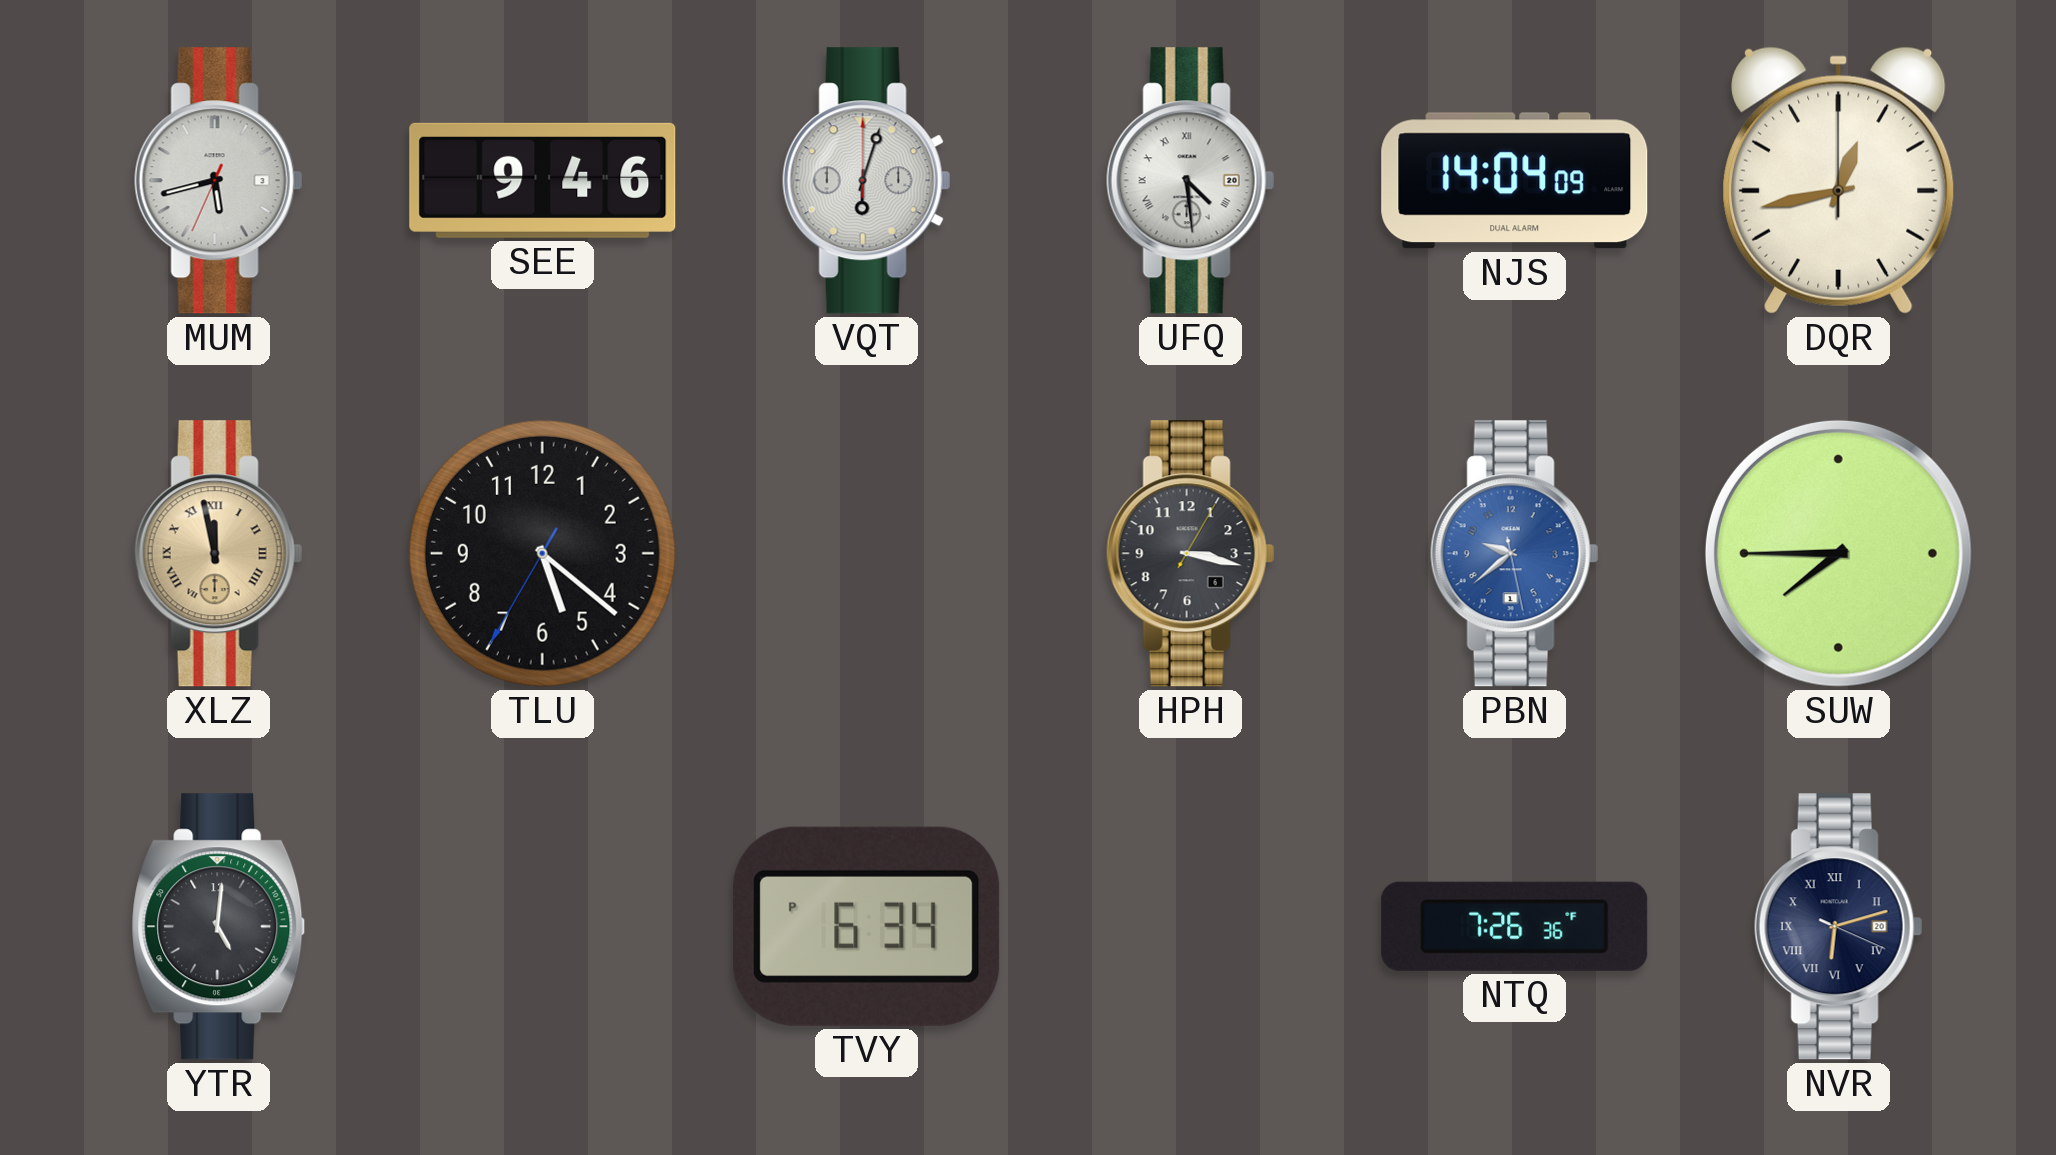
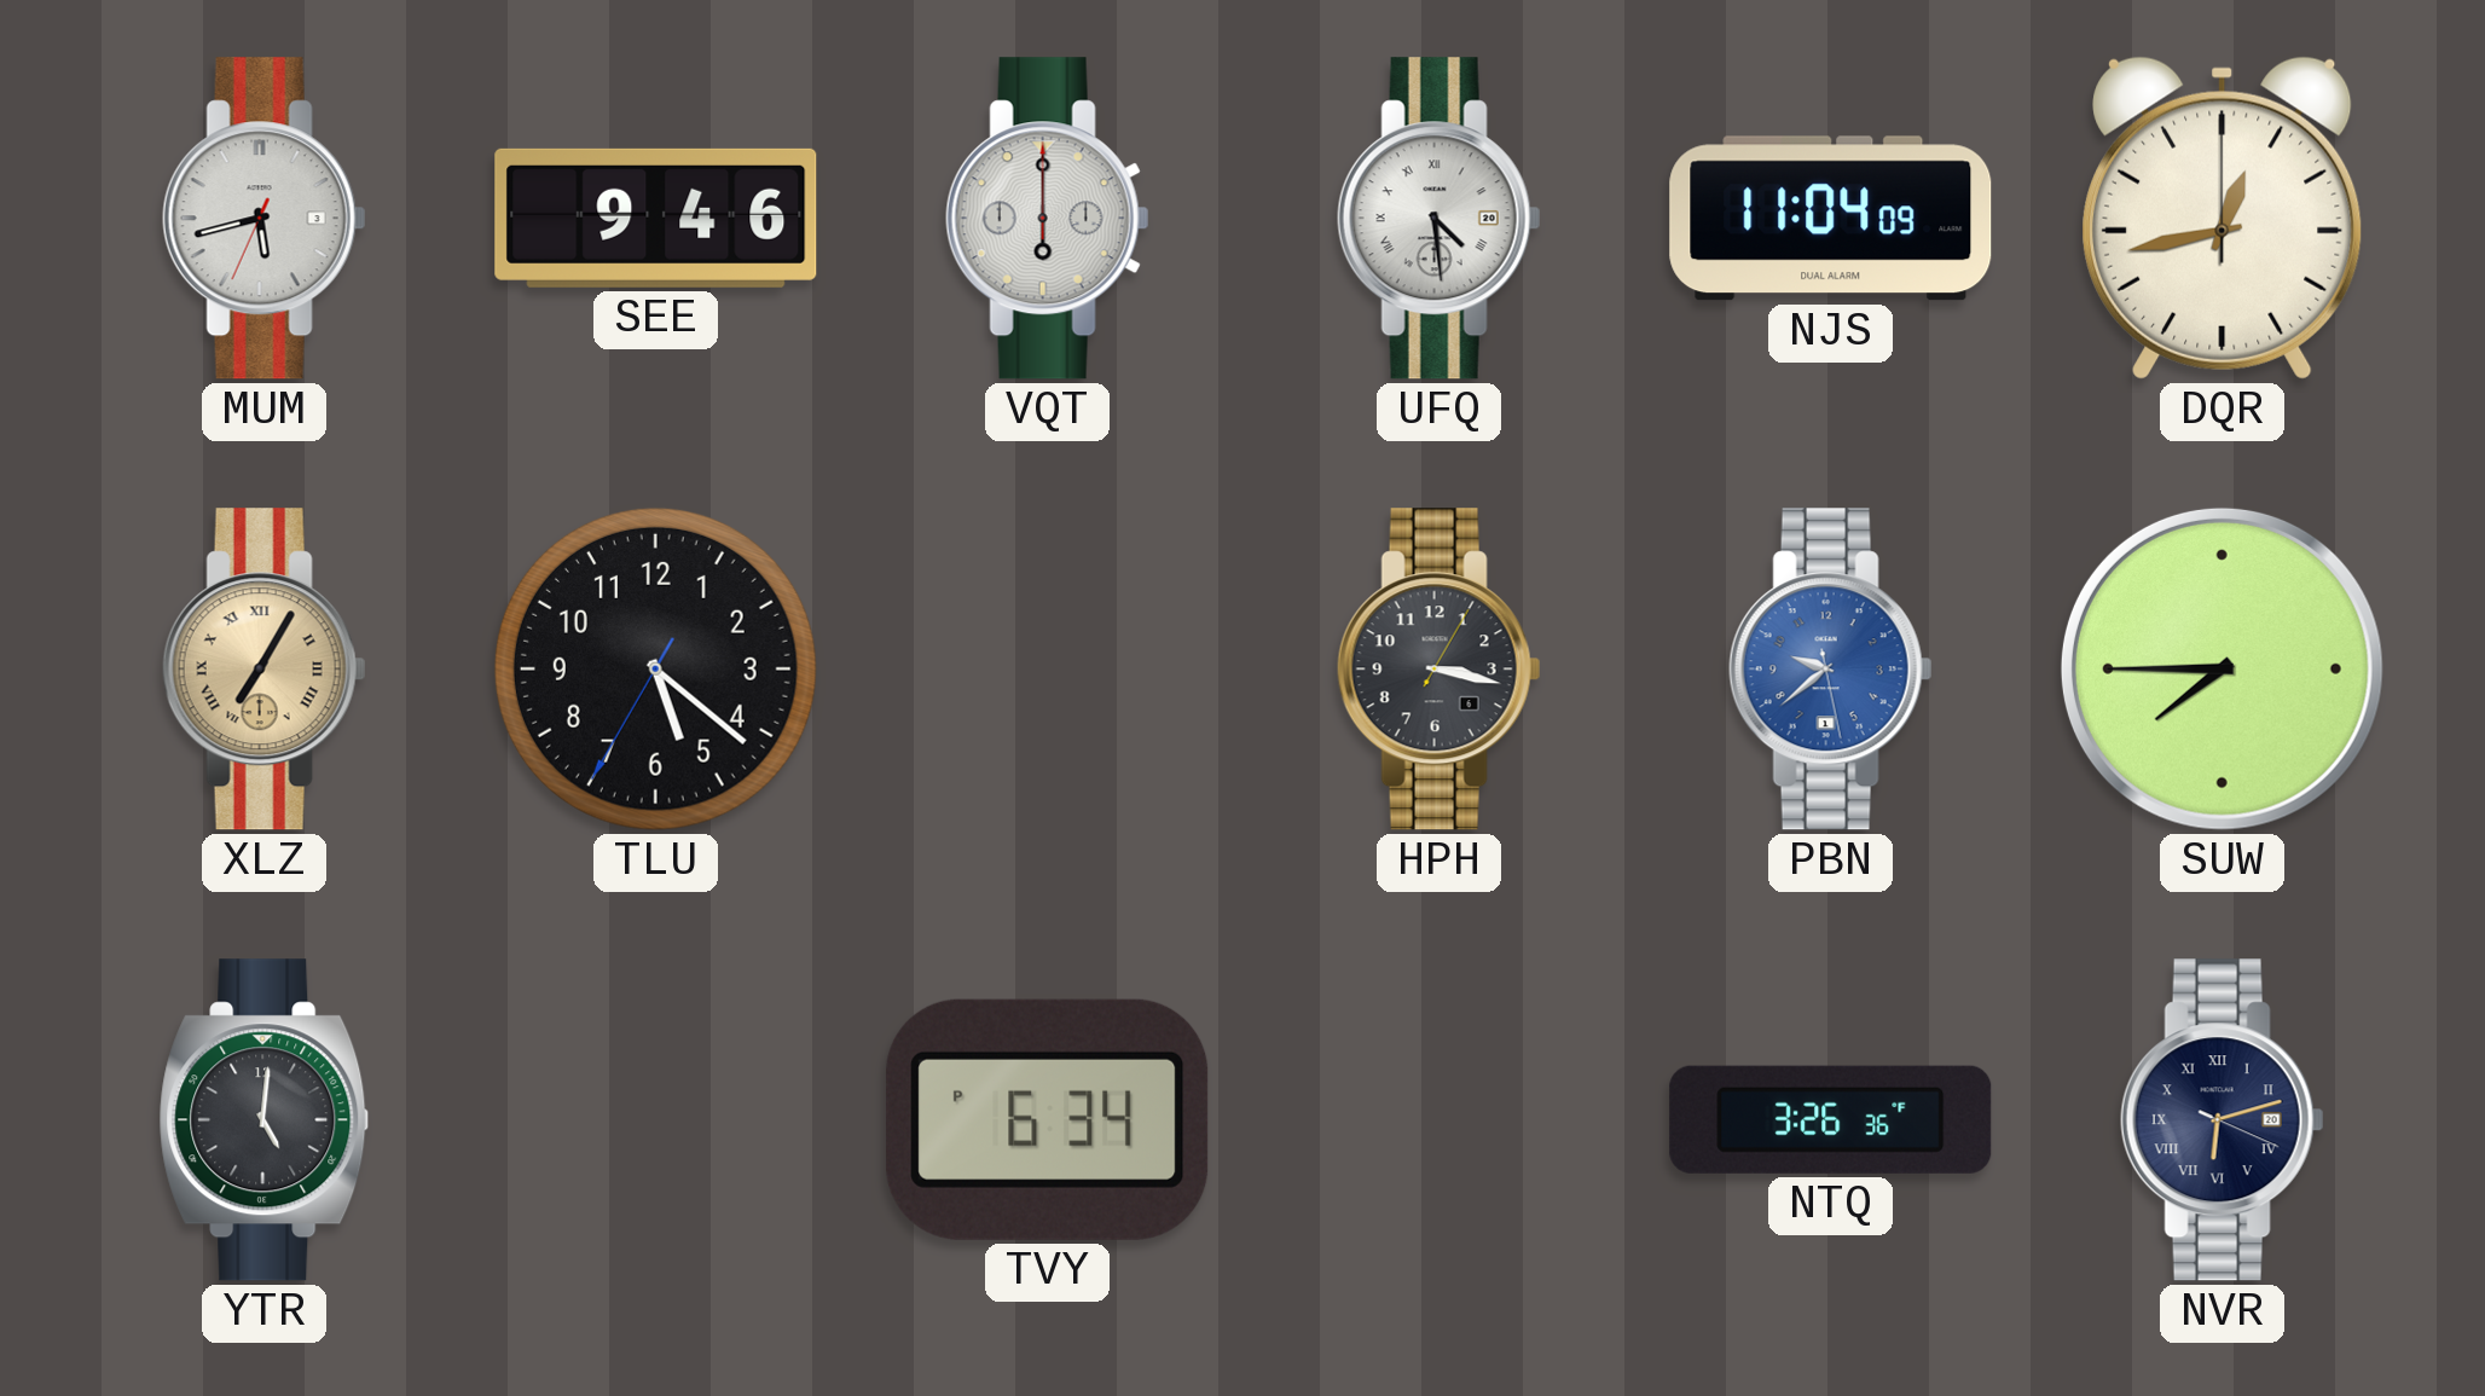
VQT: 6:03 -> 6:00
NJS: 14:04 -> 11:04
XLZ: 11:58 -> 7:05
NTQ: 7:26 -> 3:26
